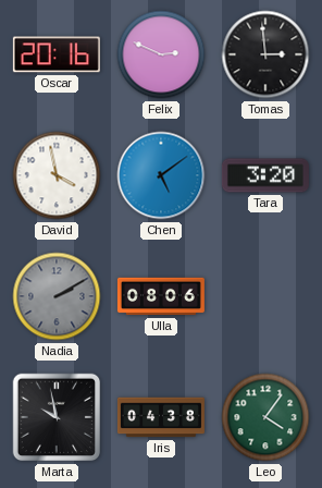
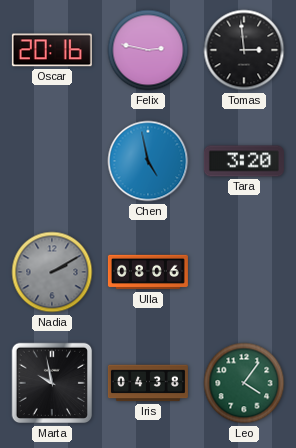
Felix: 2:49 -> 2:47
David: 3:58 -> none
Chen: 5:09 -> 4:58
